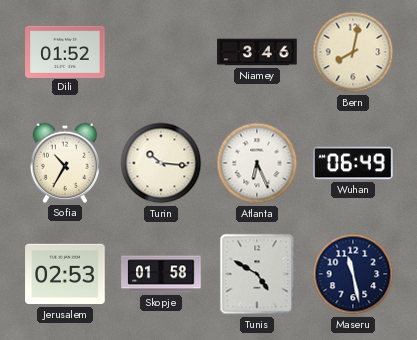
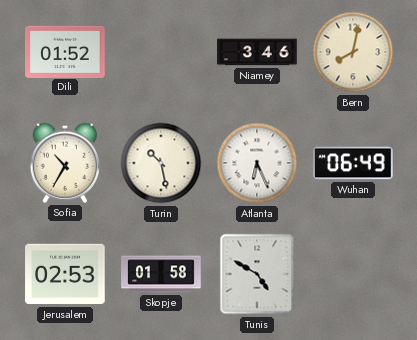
Turin: 10:16 -> 10:28
Maseru: 11:28 -> none
